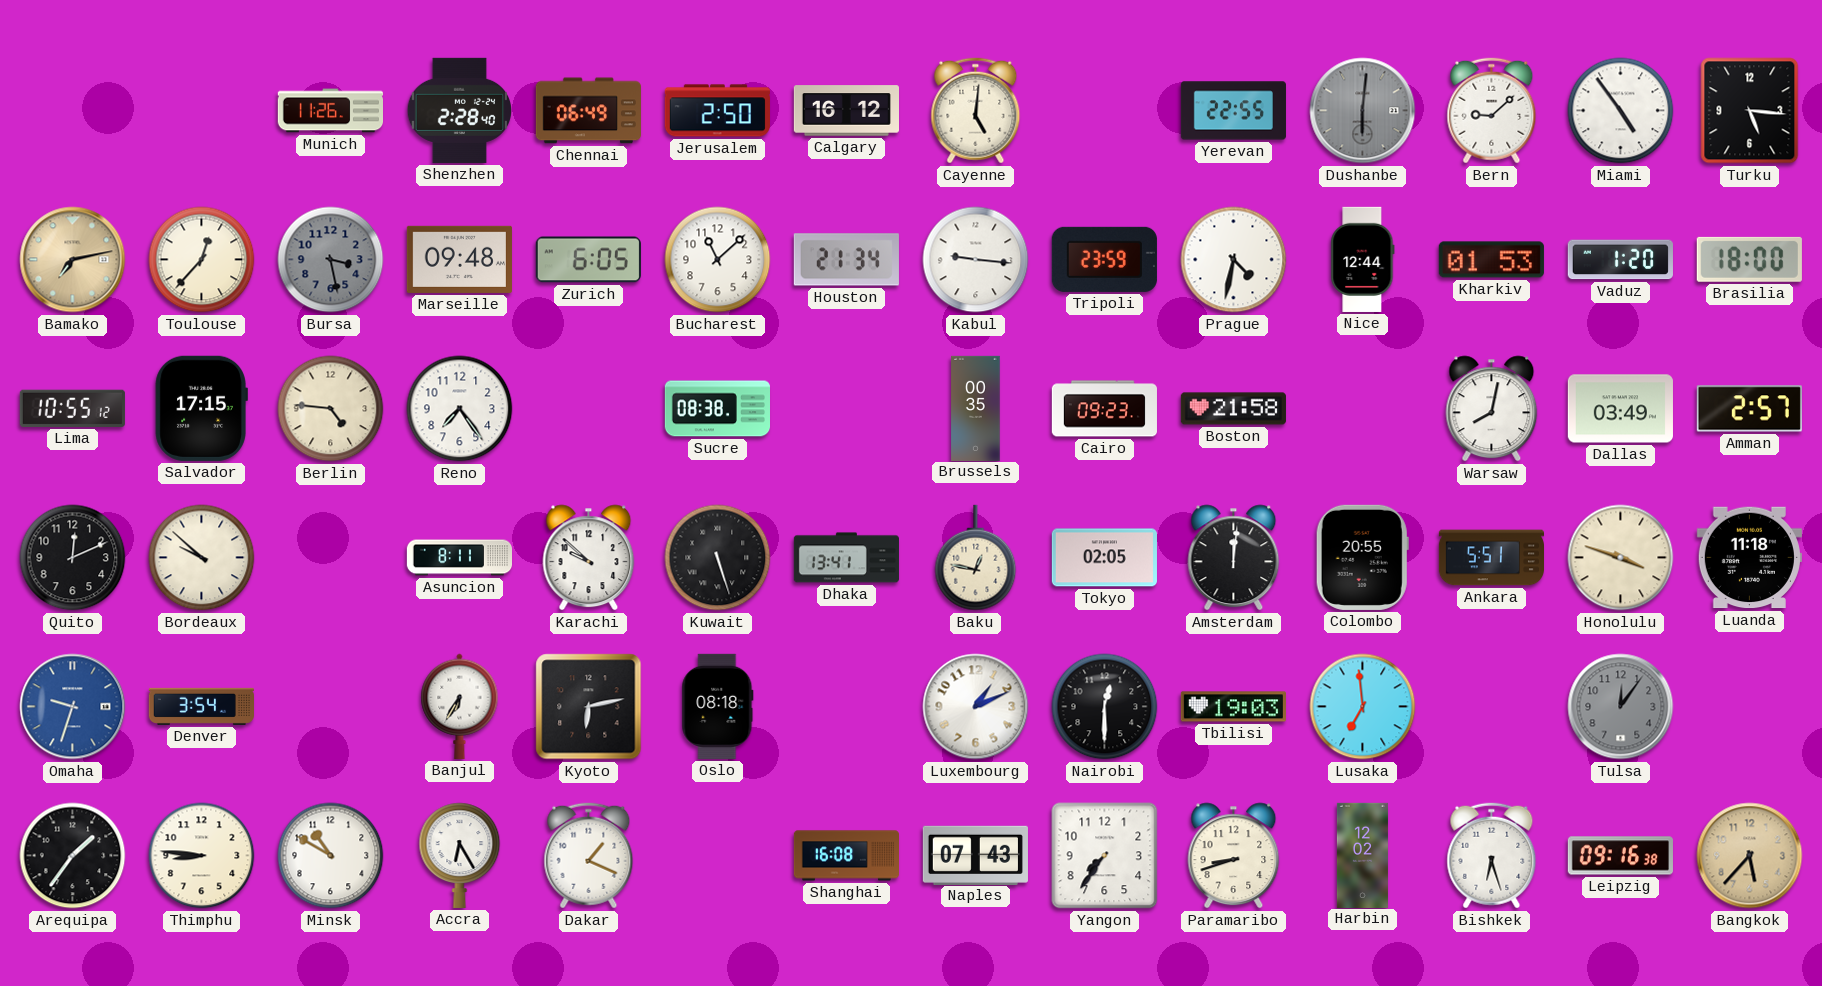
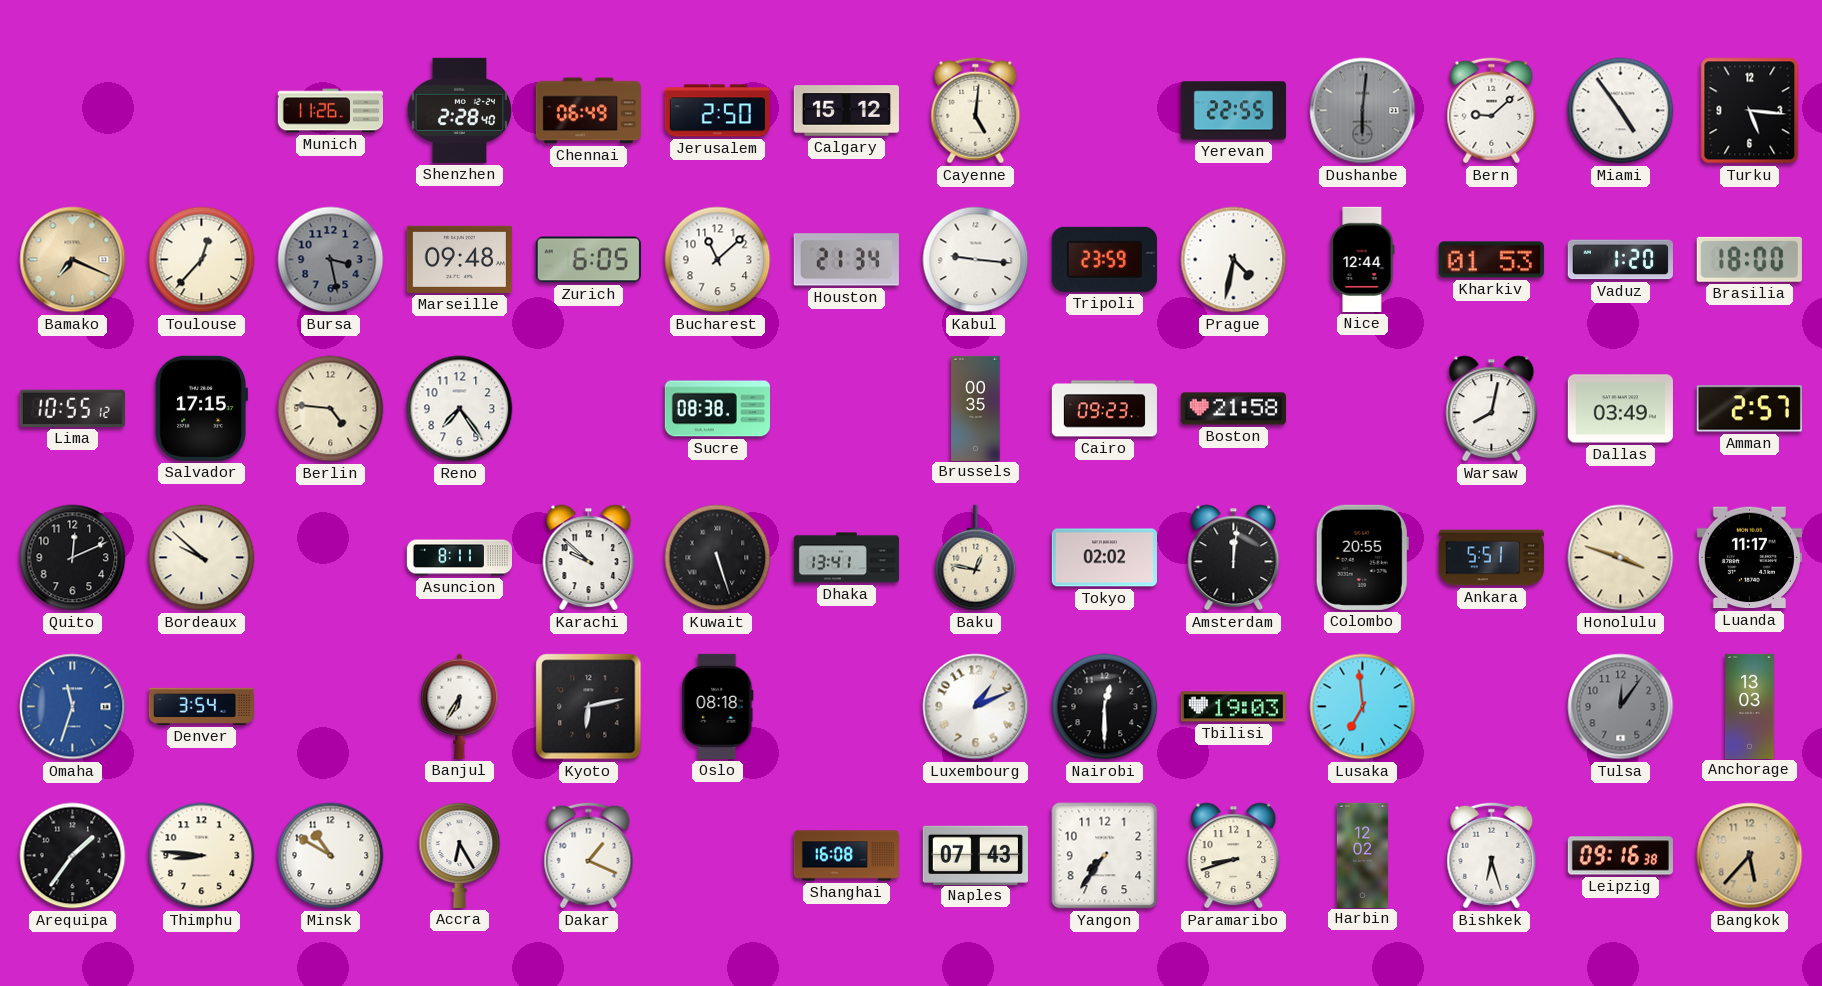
Calgary: 16:12 -> 15:12
Bamako: 7:13 -> 7:19
Tokyo: 02:05 -> 02:02
Luanda: 11:18 -> 11:17
Omaha: 9:33 -> 11:33
Anchorage: none -> 13:03
